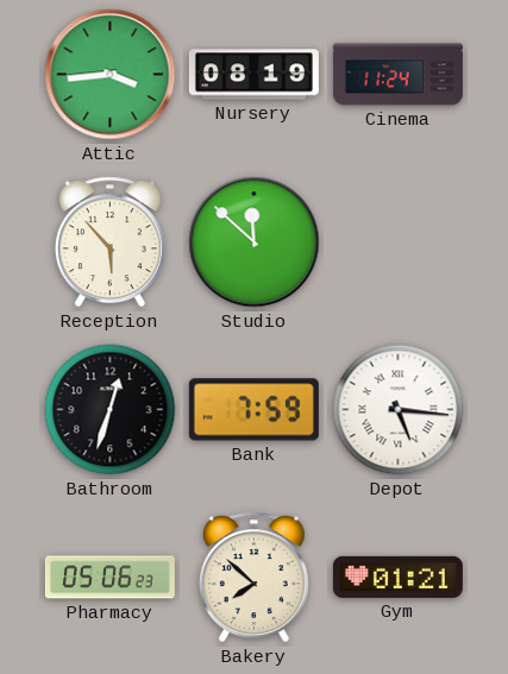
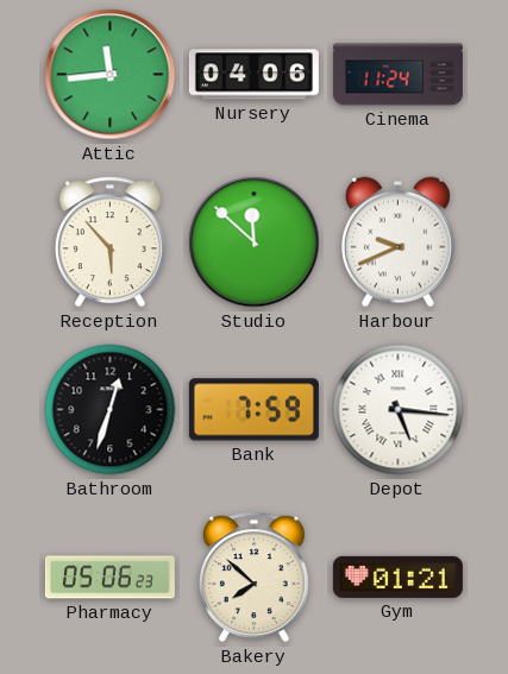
Attic: 3:44 -> 11:44
Nursery: 08:19 -> 04:06
Harbour: none -> 9:41
